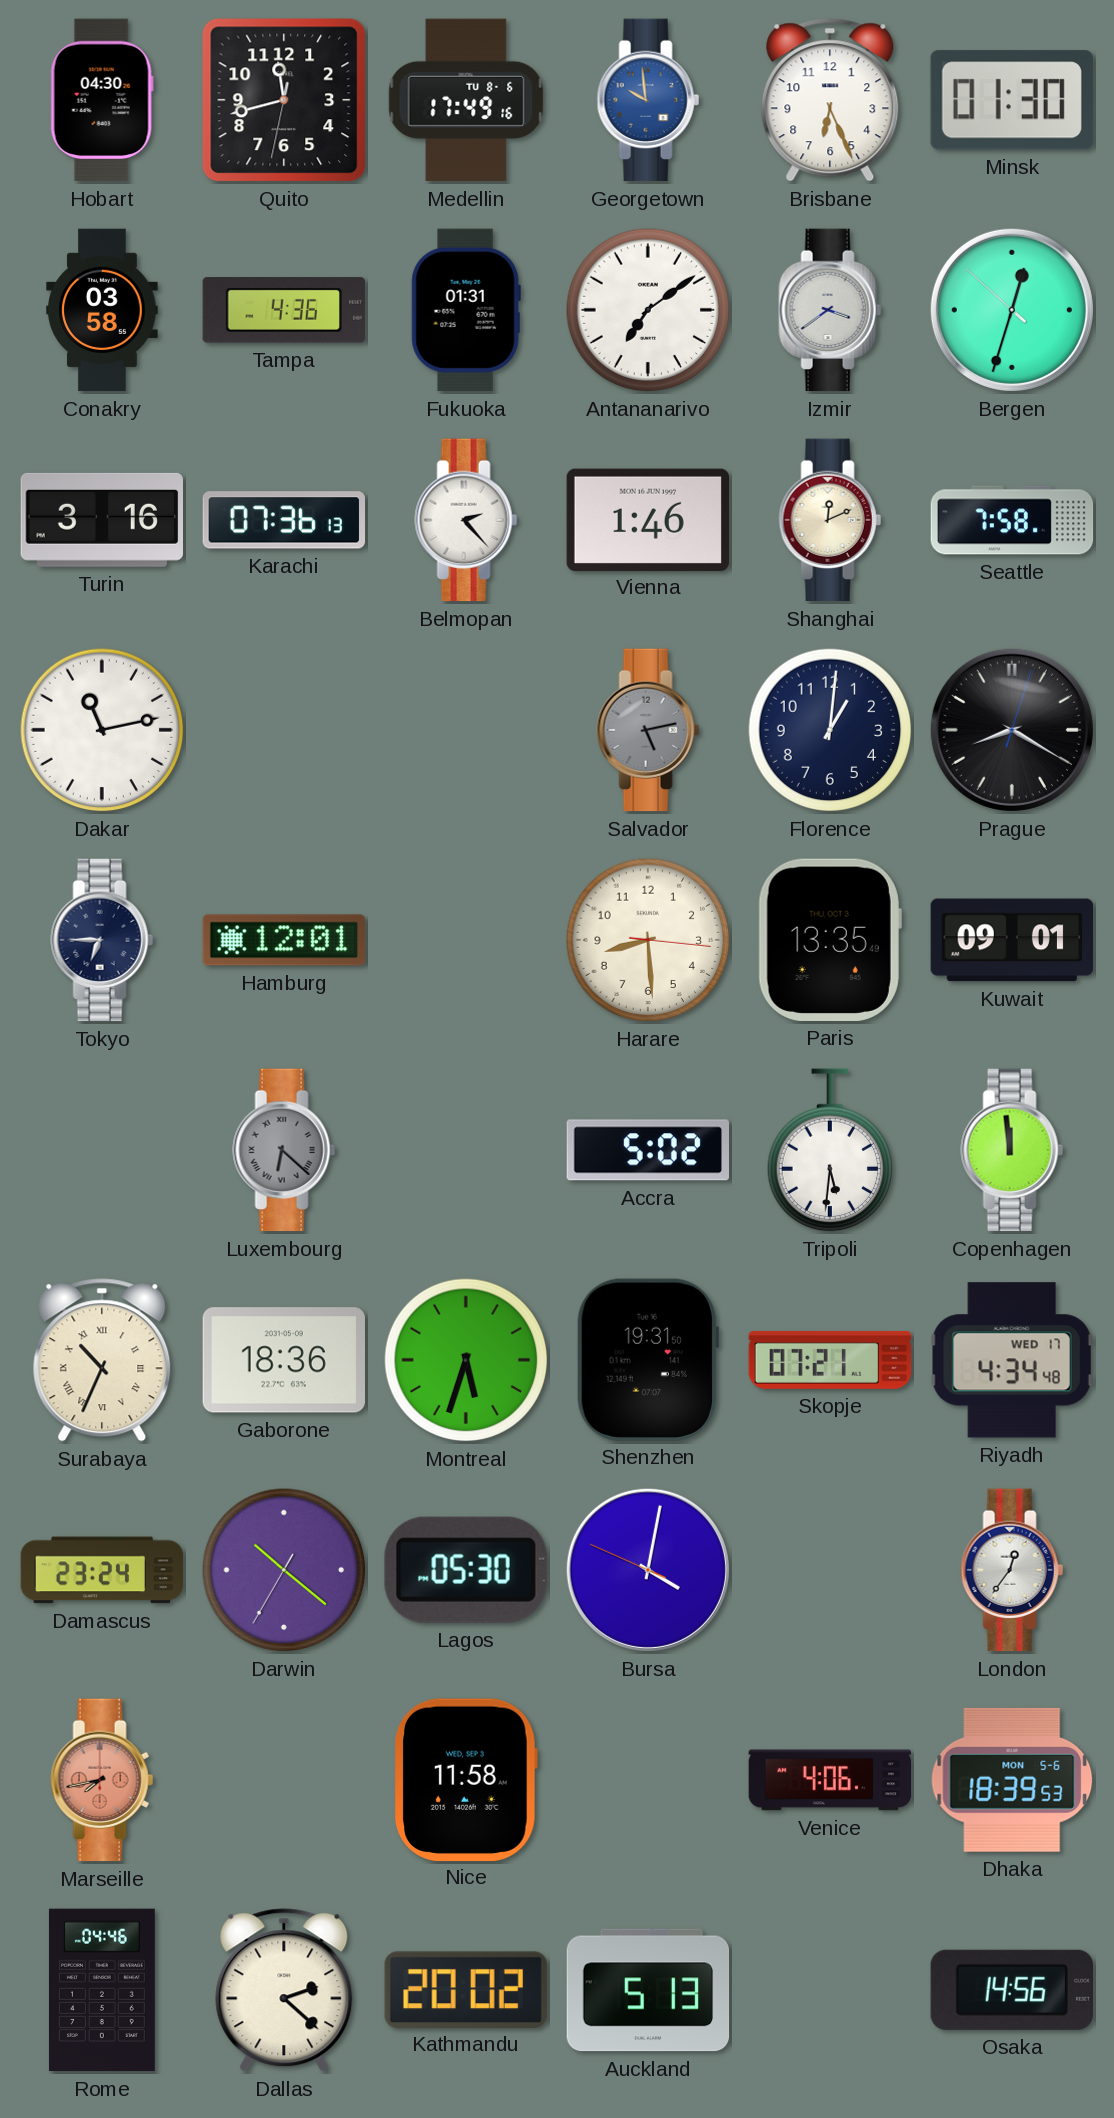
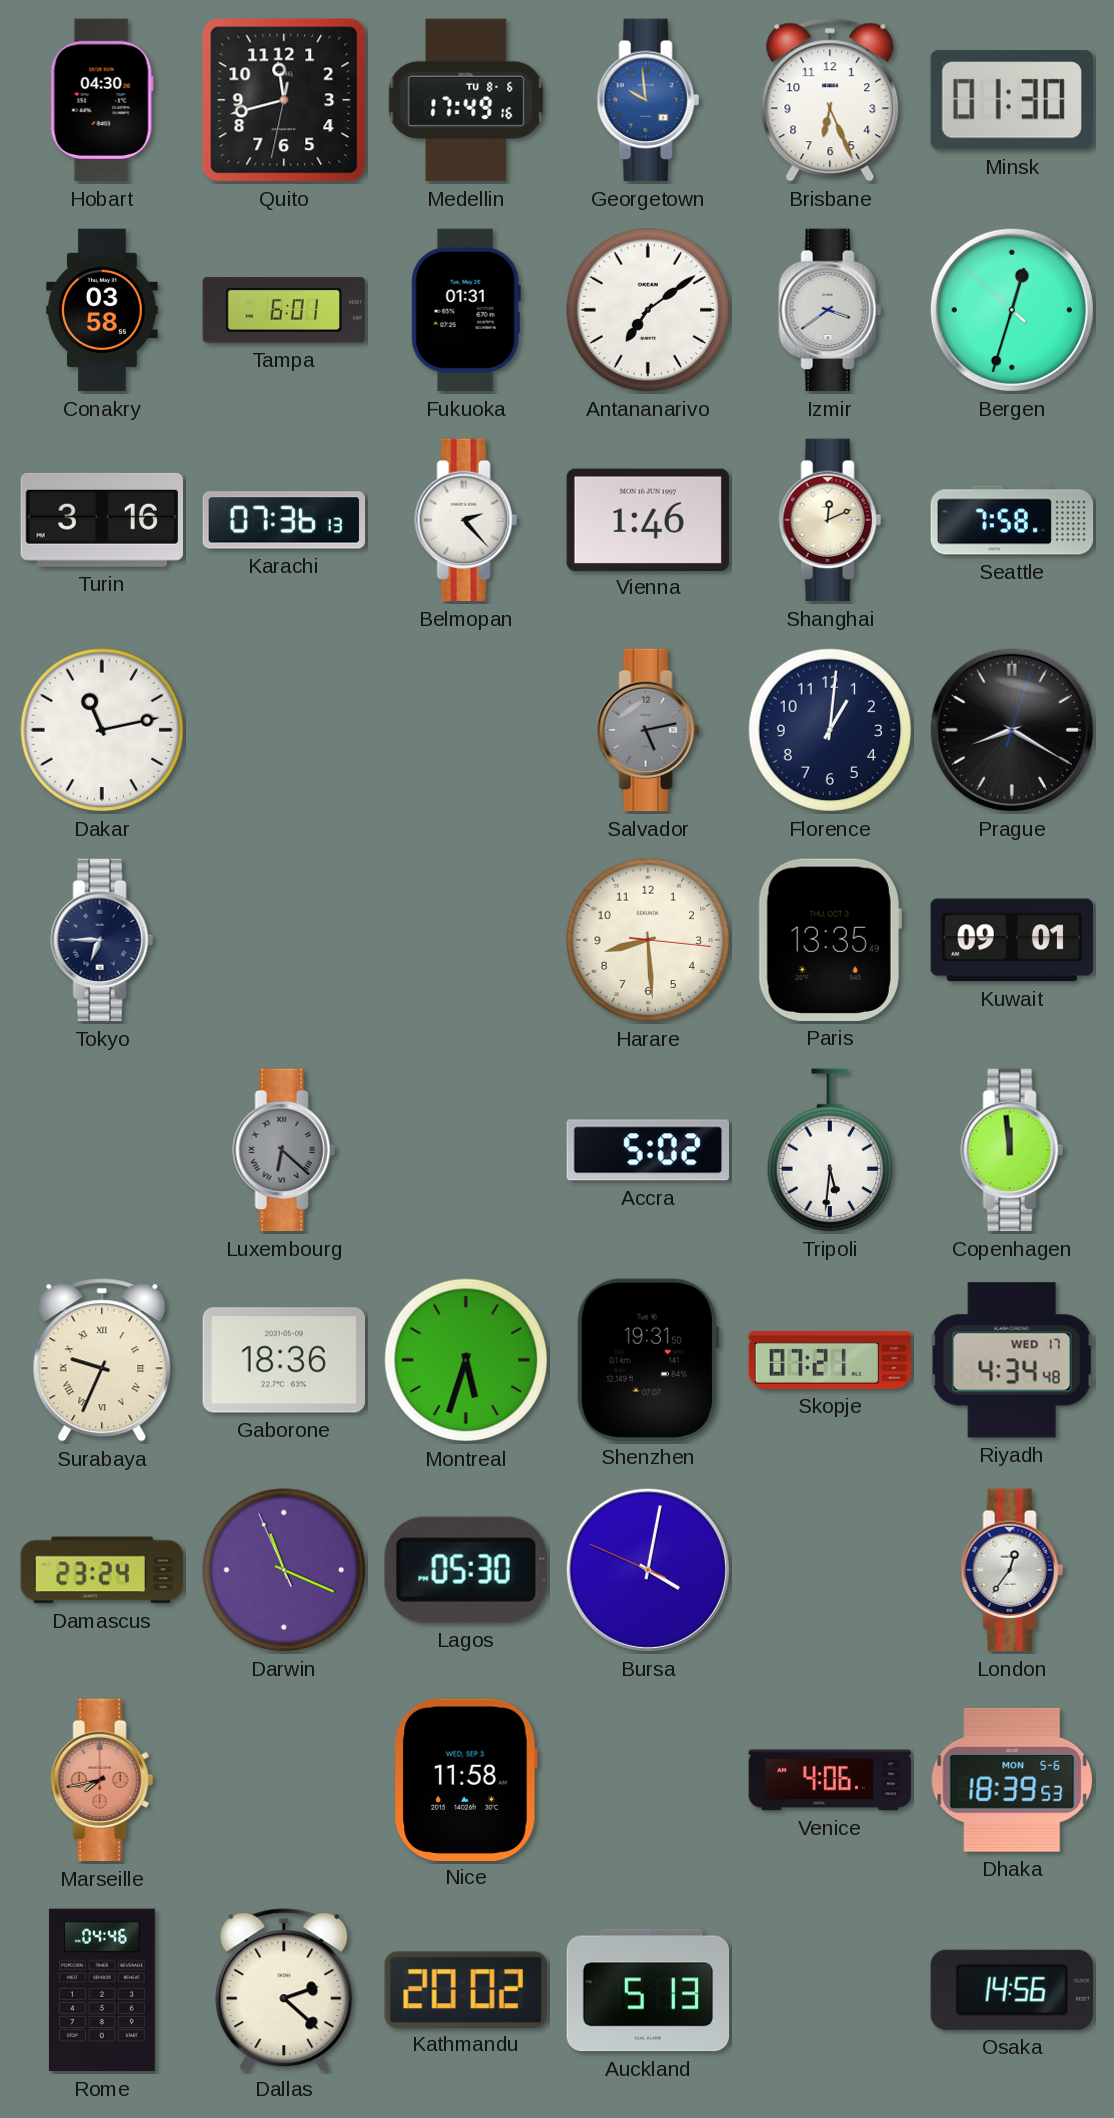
Tampa: 4:36 -> 6:01
Hamburg: 12:01 -> none
Surabaya: 10:34 -> 9:34
Darwin: 10:21 -> 11:18
